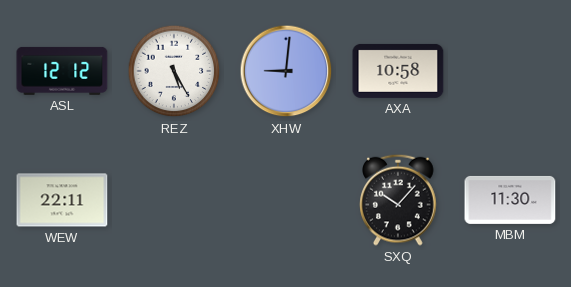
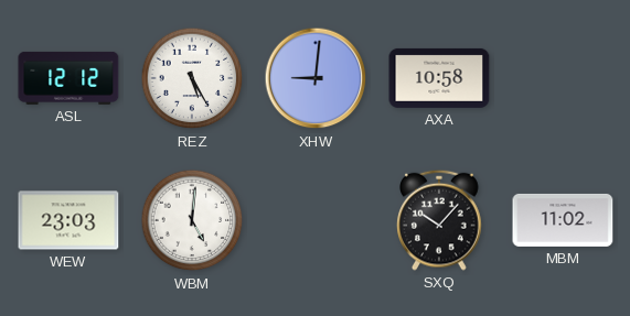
WEW: 22:11 -> 23:03
WBM: none -> 5:01
MBM: 11:30 -> 11:02
